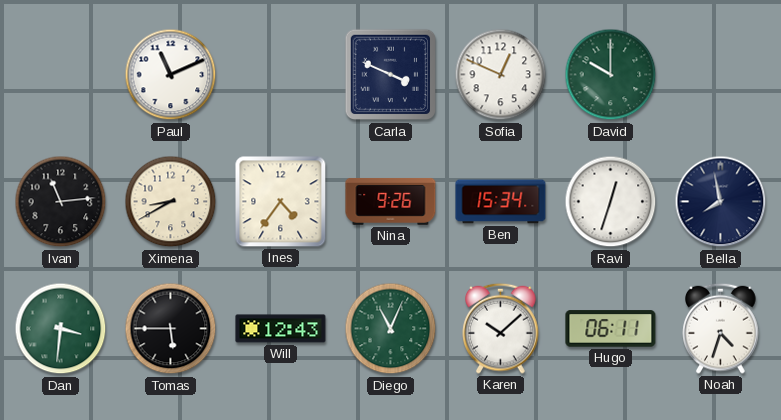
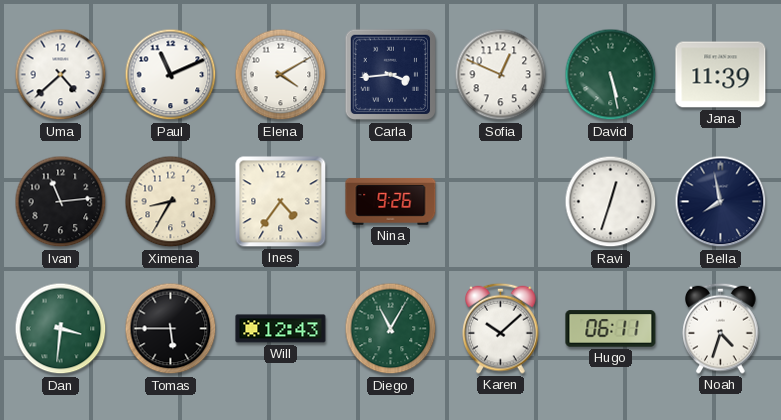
Uma: none -> 4:38
Elena: none -> 4:10
Carla: 3:49 -> 3:44
David: 10:00 -> 5:28
Jana: none -> 11:39
Ximena: 8:40 -> 8:35
Ben: 15:34 -> none
Diego: 11:04 -> 11:05
